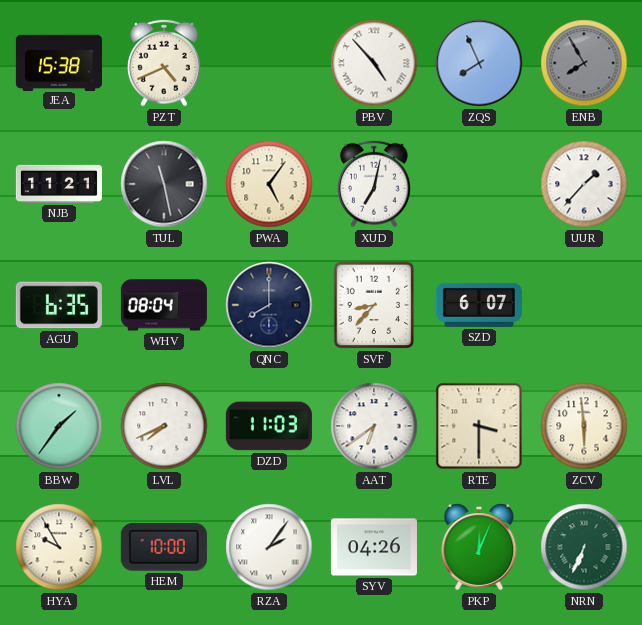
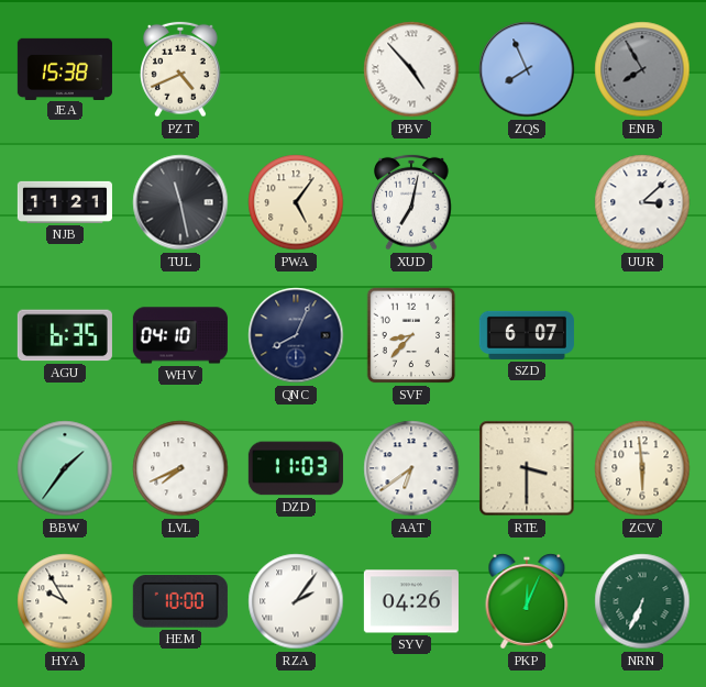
UUR: 1:37 -> 3:08
WHV: 08:04 -> 04:10
QNC: 8:00 -> 8:04
